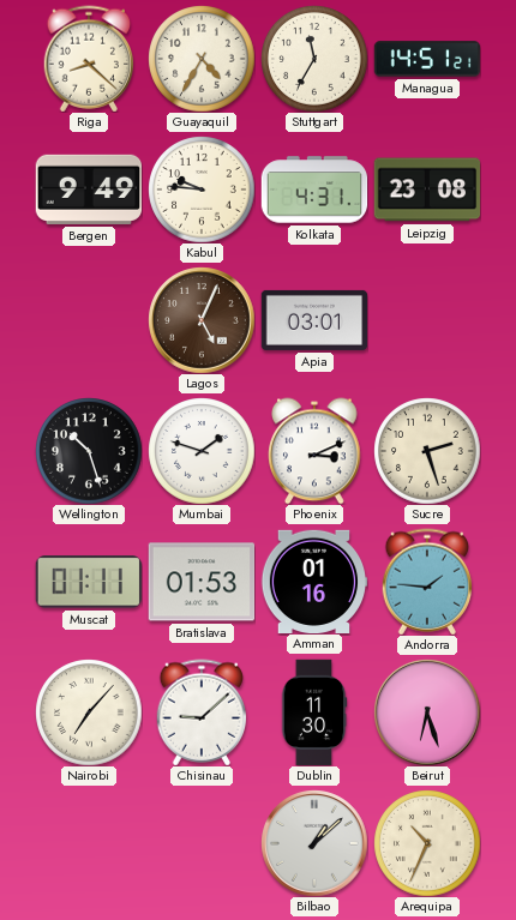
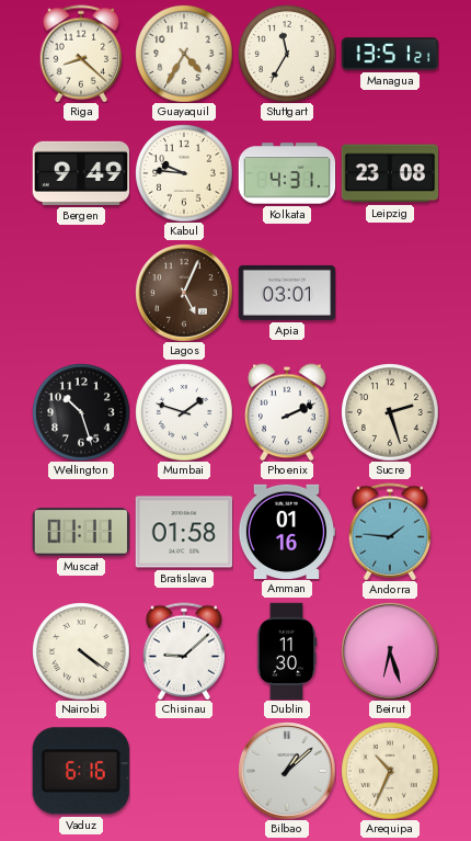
Managua: 14:51 -> 13:51
Phoenix: 3:11 -> 2:11
Bratislava: 01:53 -> 01:58
Nairobi: 7:07 -> 4:21
Vaduz: none -> 6:16
